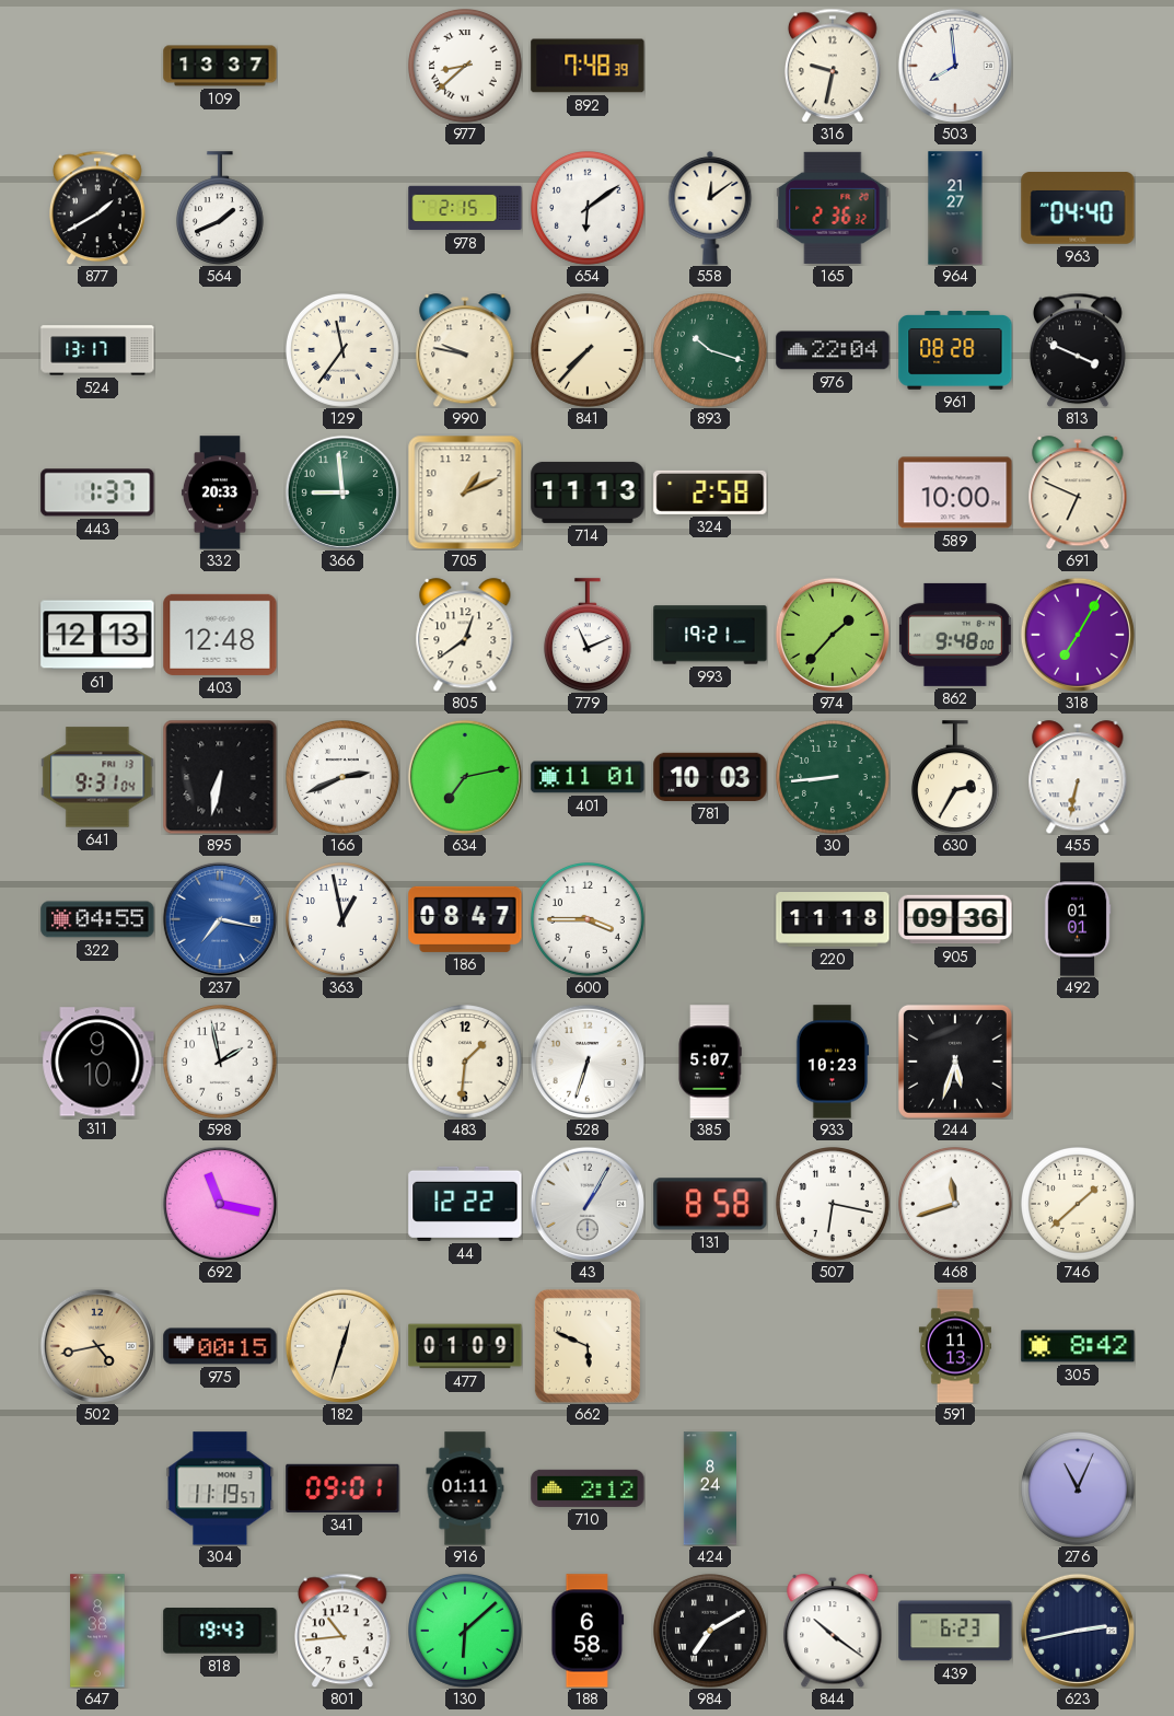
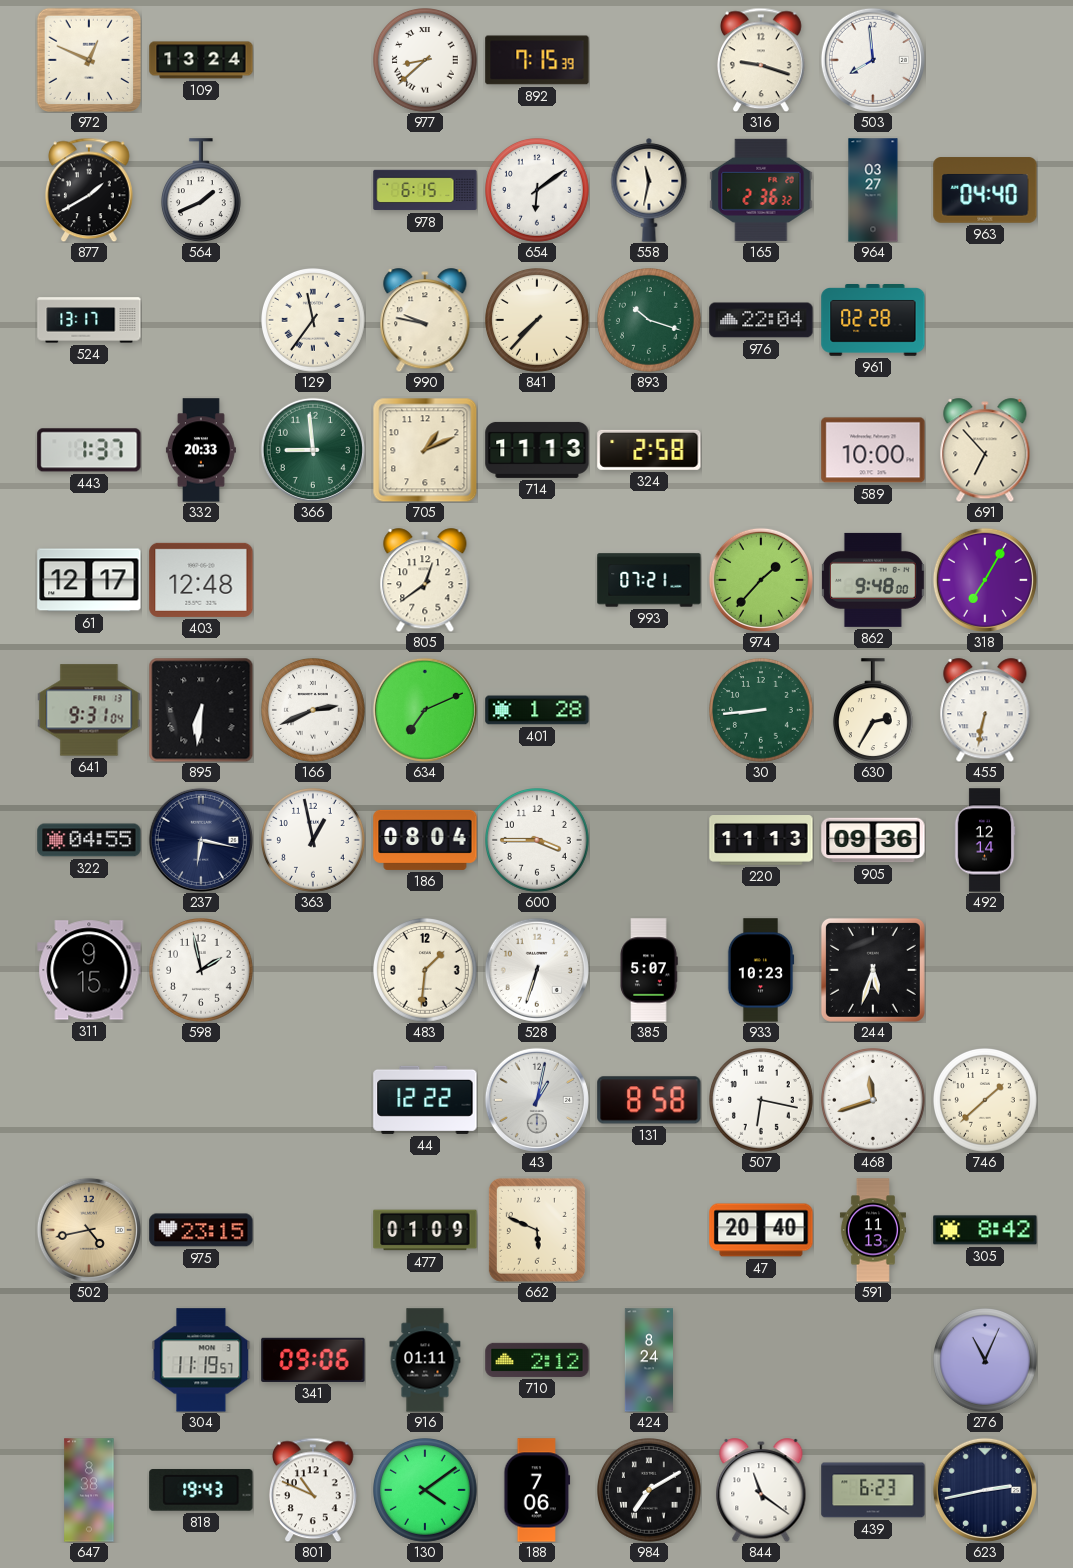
972: none -> 12:49
109: 13:37 -> 13:24
892: 7:48 -> 7:15
316: 9:32 -> 9:18
978: 2:15 -> 6:15
558: 12:09 -> 11:32
964: 21:27 -> 03:27
961: 08:28 -> 02:28
813: 3:49 -> none
691: 6:49 -> 6:53
61: 12:13 -> 12:17
779: 11:11 -> none
993: 19:21 -> 07:21
895: 6:32 -> 6:31
634: 7:13 -> 7:11
401: 11:01 -> 1:28
781: 10:03 -> none
237: 7:17 -> 6:17
237 dial: blue -> navy
186: 08:47 -> 08:04
220: 11:18 -> 11:13
492: 01:01 -> 12:14
311: 9:10 -> 9:15
692: 11:17 -> none
43: 1:05 -> 1:02
975: 00:15 -> 23:15
182: 12:33 -> none
47: none -> 20:40
341: 09:01 -> 09:06
801: 10:44 -> 10:49
130: 6:08 -> 4:09
188: 6:58 -> 7:06
844: 10:21 -> 11:21
